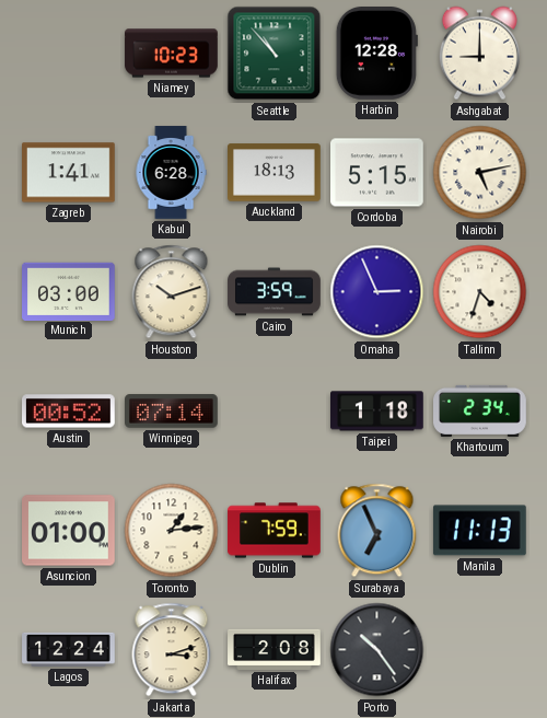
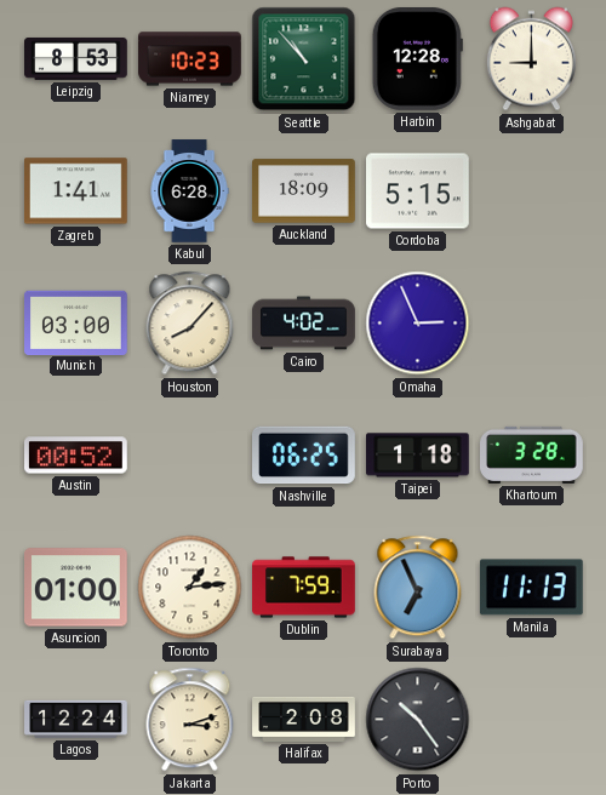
Leipzig: none -> 8:53
Auckland: 18:13 -> 18:09
Nairobi: 5:13 -> none
Houston: 10:12 -> 8:07
Cairo: 3:59 -> 4:02
Tallinn: 4:33 -> none
Winnipeg: 07:14 -> none
Nashville: none -> 06:25
Khartoum: 2:34 -> 3:28
